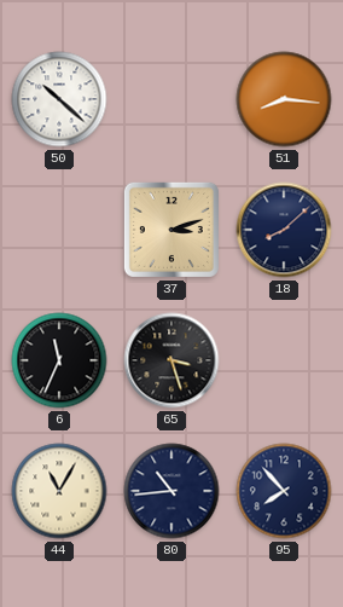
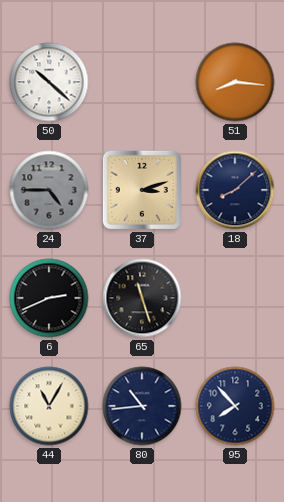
24: none -> 4:45
6: 11:34 -> 2:41
65: 3:27 -> 11:27
